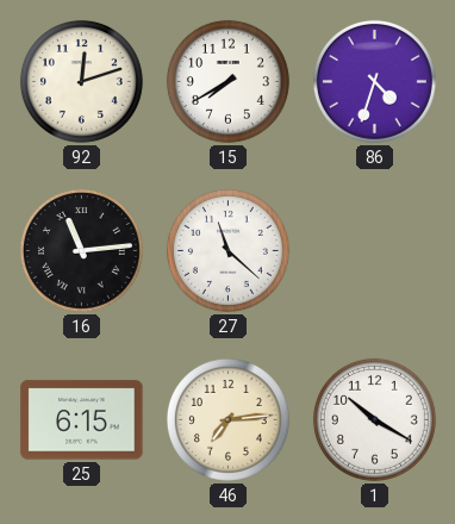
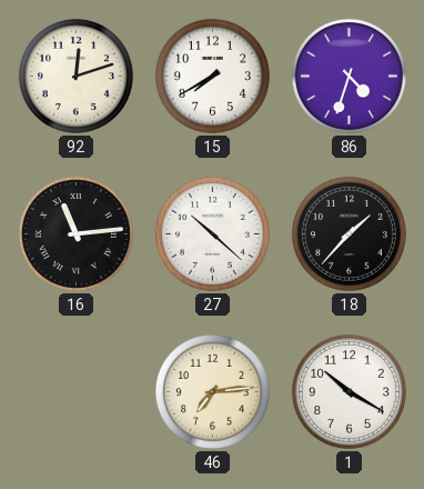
27: 11:22 -> 10:22
18: none -> 1:37
25: 6:15 -> none
